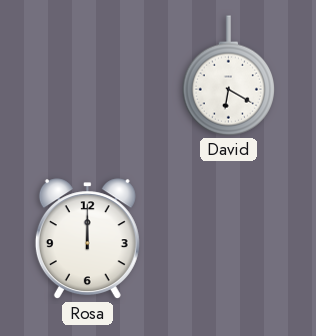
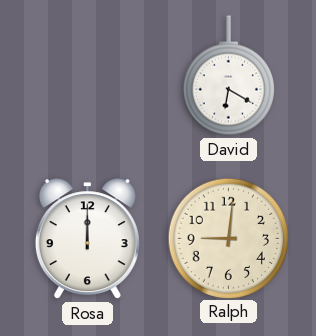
Ralph: none -> 9:01
